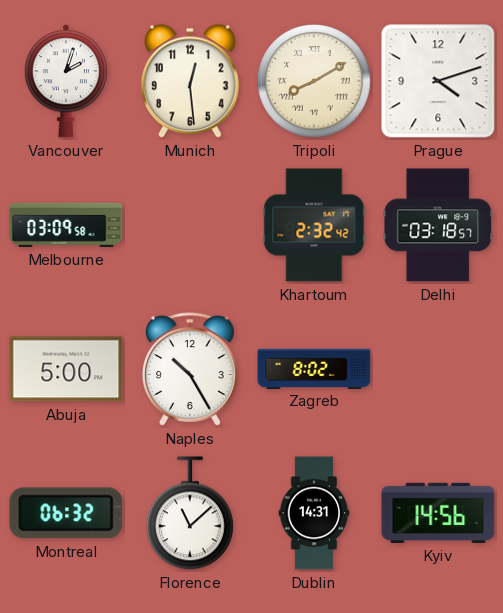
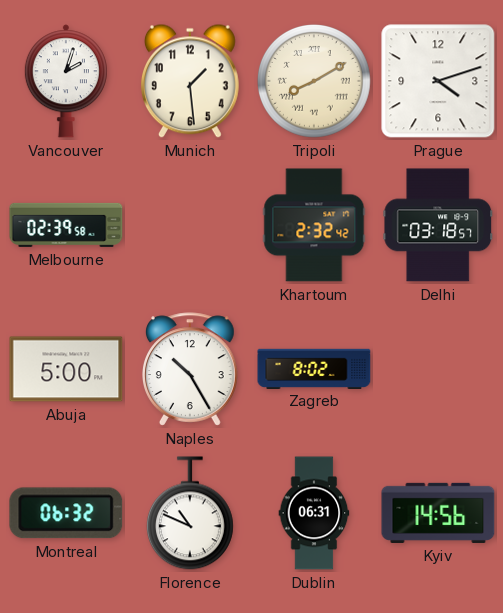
Munich: 12:29 -> 1:29
Melbourne: 03:09 -> 02:39
Florence: 11:08 -> 10:49
Dublin: 14:31 -> 06:31
